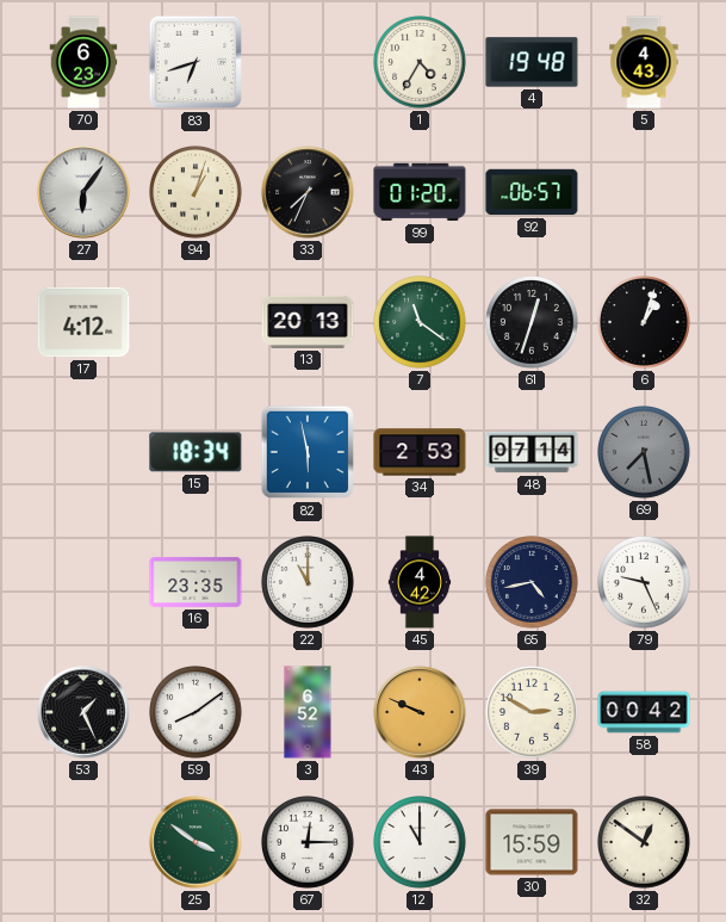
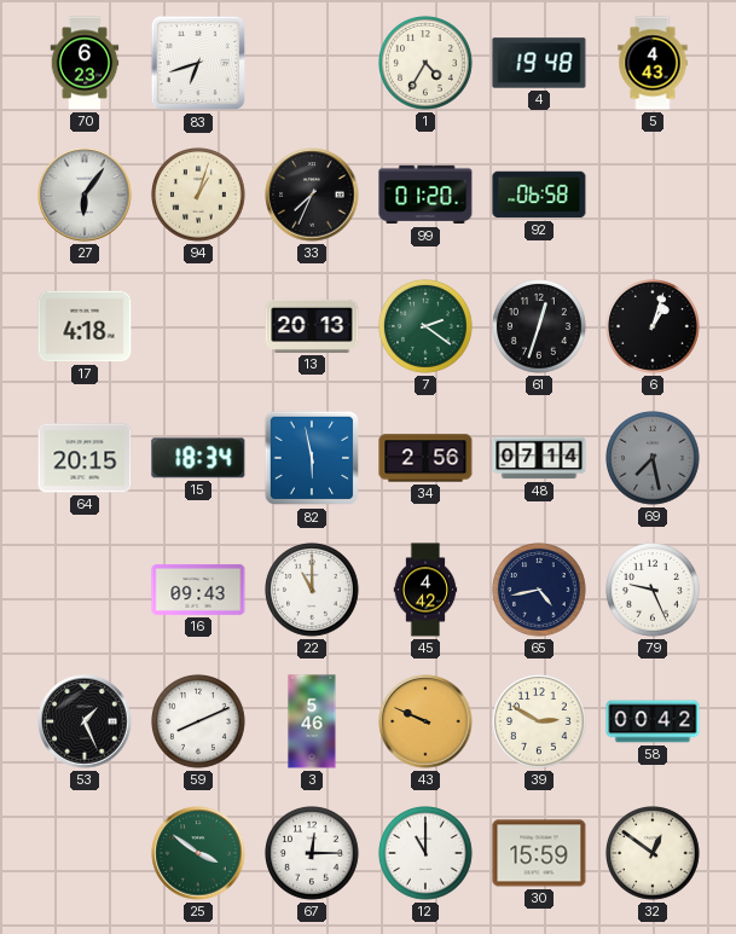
92: 06:57 -> 06:58
17: 4:12 -> 4:18
7: 11:21 -> 2:21
64: none -> 20:15
34: 2:53 -> 2:56
16: 23:35 -> 09:43
59: 8:09 -> 8:11
3: 6:52 -> 5:46
